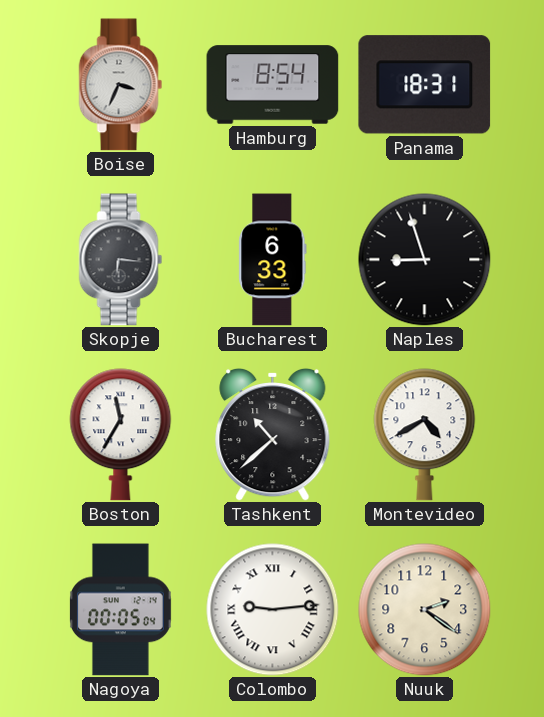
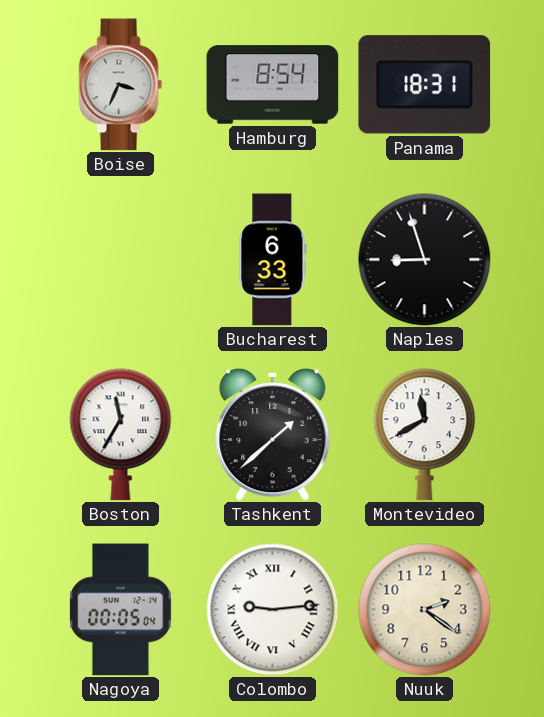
Skopje: 6:16 -> none
Tashkent: 10:38 -> 1:38
Montevideo: 4:40 -> 11:40
